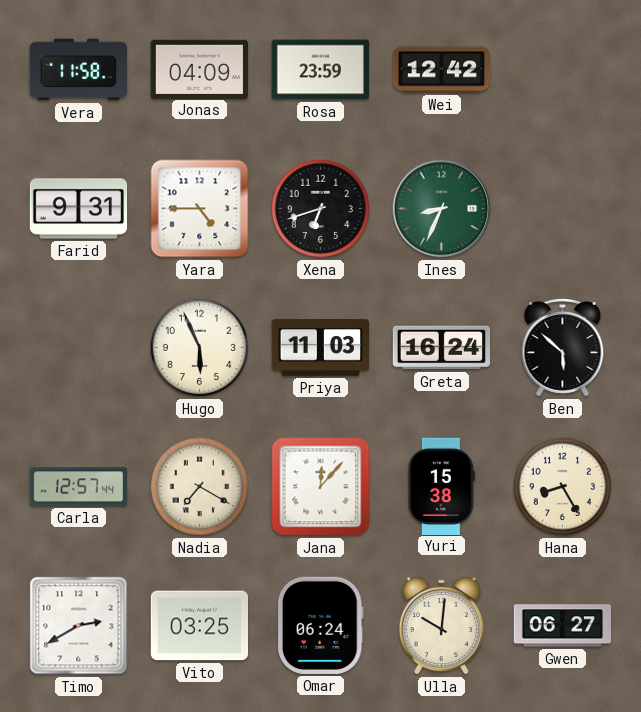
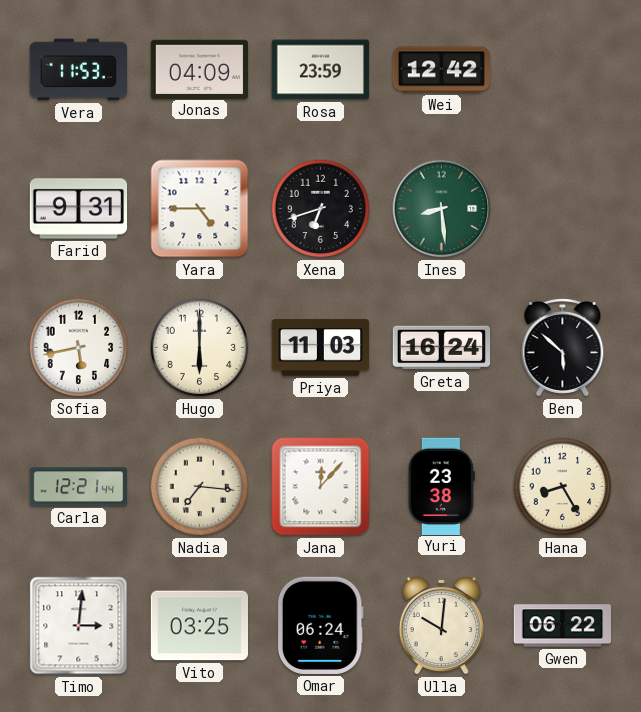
Vera: 11:58 -> 11:53
Ines: 8:34 -> 8:29
Sofia: none -> 5:43
Hugo: 5:56 -> 6:00
Carla: 12:57 -> 12:21
Nadia: 7:20 -> 7:16
Yuri: 15:38 -> 23:38
Timo: 2:40 -> 3:01
Gwen: 06:27 -> 06:22
